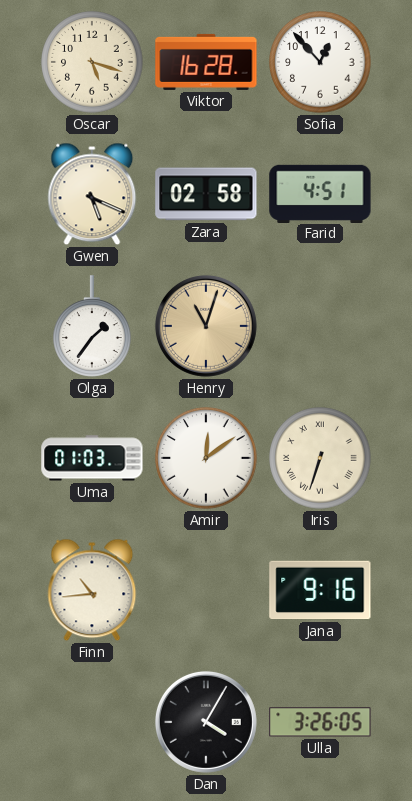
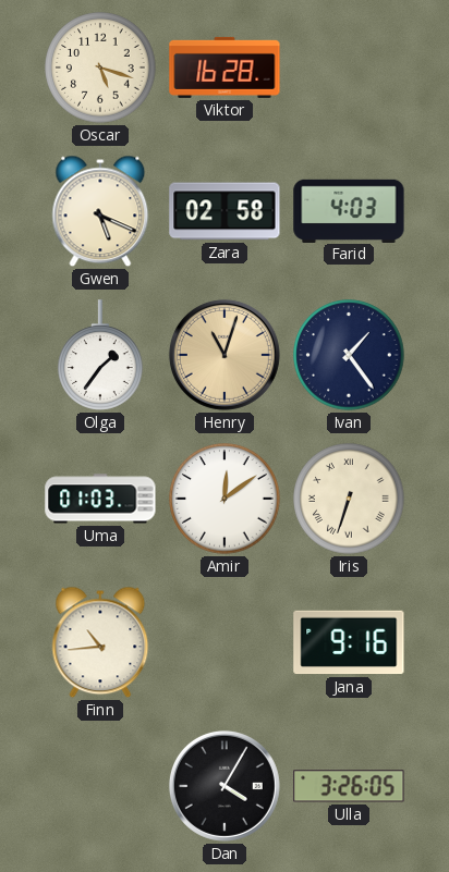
Sofia: 12:53 -> none
Farid: 4:51 -> 4:03
Ivan: none -> 1:24
